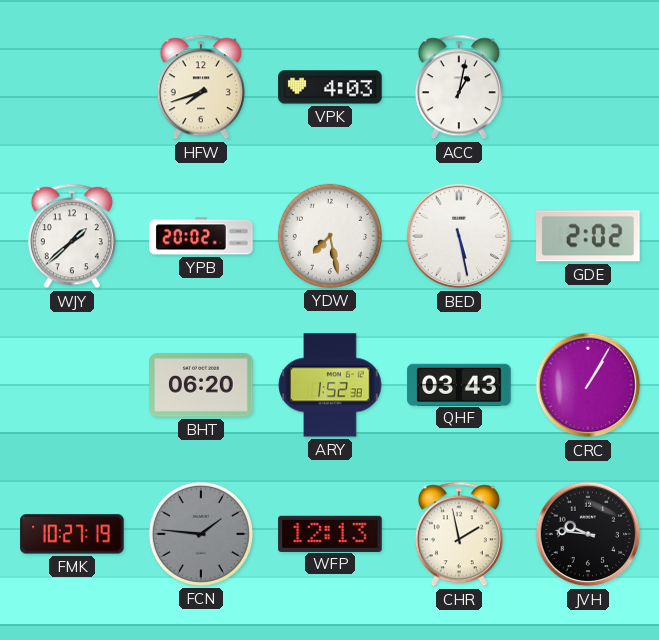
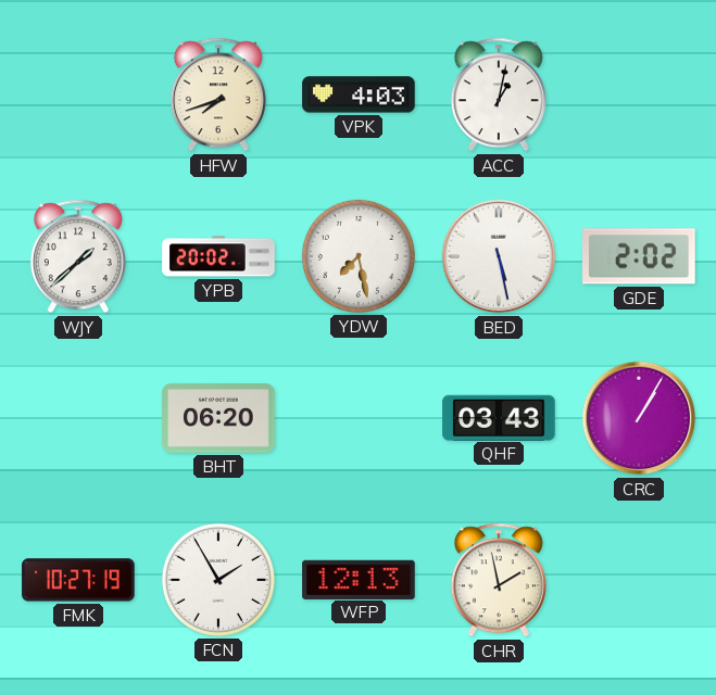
ARY: 1:52 -> none
FCN: 1:46 -> 1:55
FCN dial: grey -> white
JVH: 9:46 -> none
